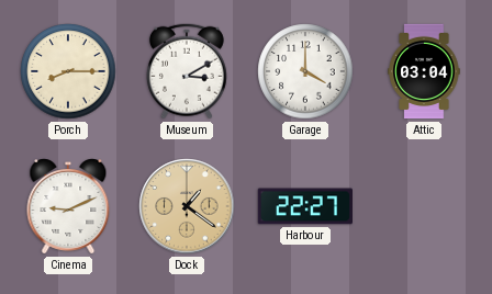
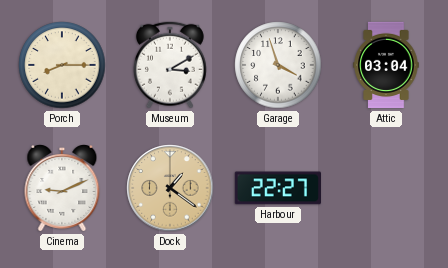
Garage: 4:00 -> 3:57
